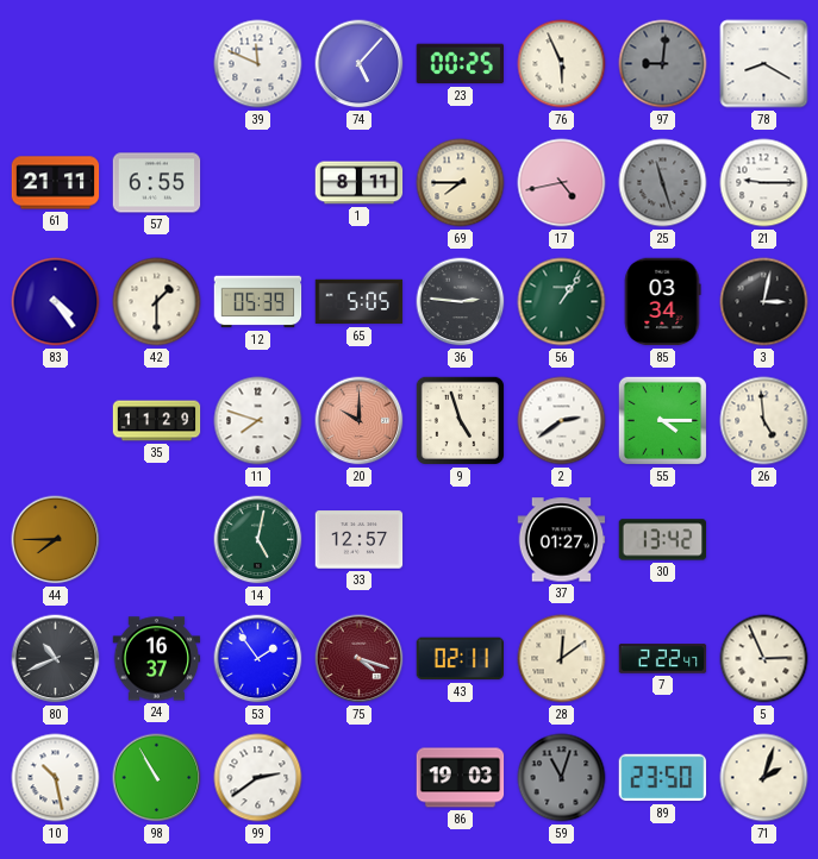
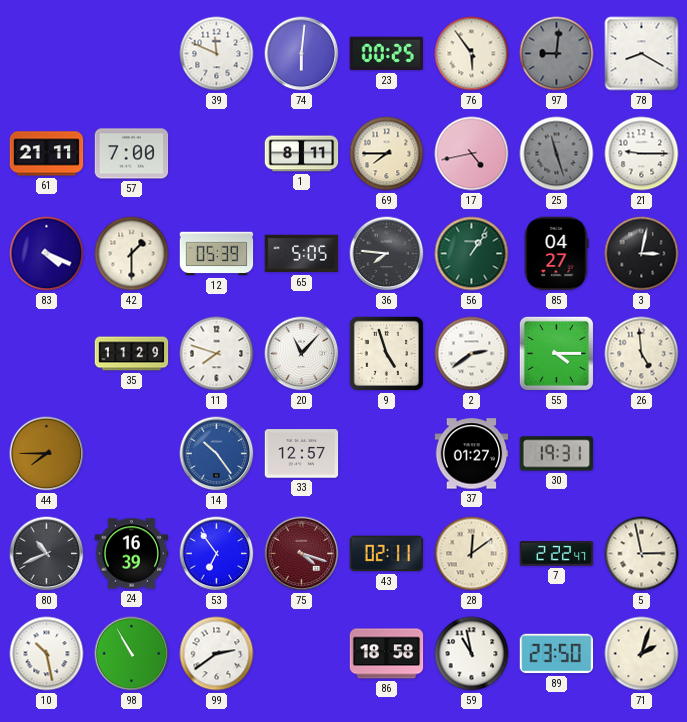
74: 5:07 -> 6:01
76: 5:56 -> 5:54
57: 6:55 -> 7:00
83: 4:24 -> 4:19
36: 2:46 -> 7:46
85: 03:34 -> 04:27
20: 10:00 -> 11:07
20 dial: salmon -> white
14: 5:02 -> 10:24
14 dial: green -> blue
30: 13:42 -> 19:31
24: 16:37 -> 16:39
53: 1:54 -> 6:54
5: 2:56 -> 2:58
86: 19:03 -> 18:58
59: 11:03 -> 10:58
59 dial: grey -> white
